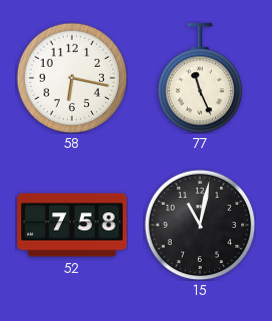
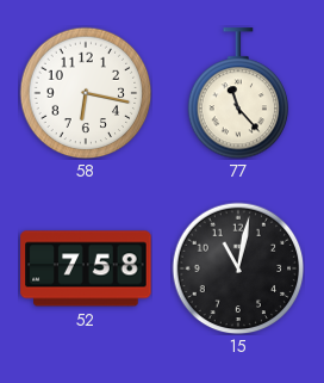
77: 11:26 -> 11:23
